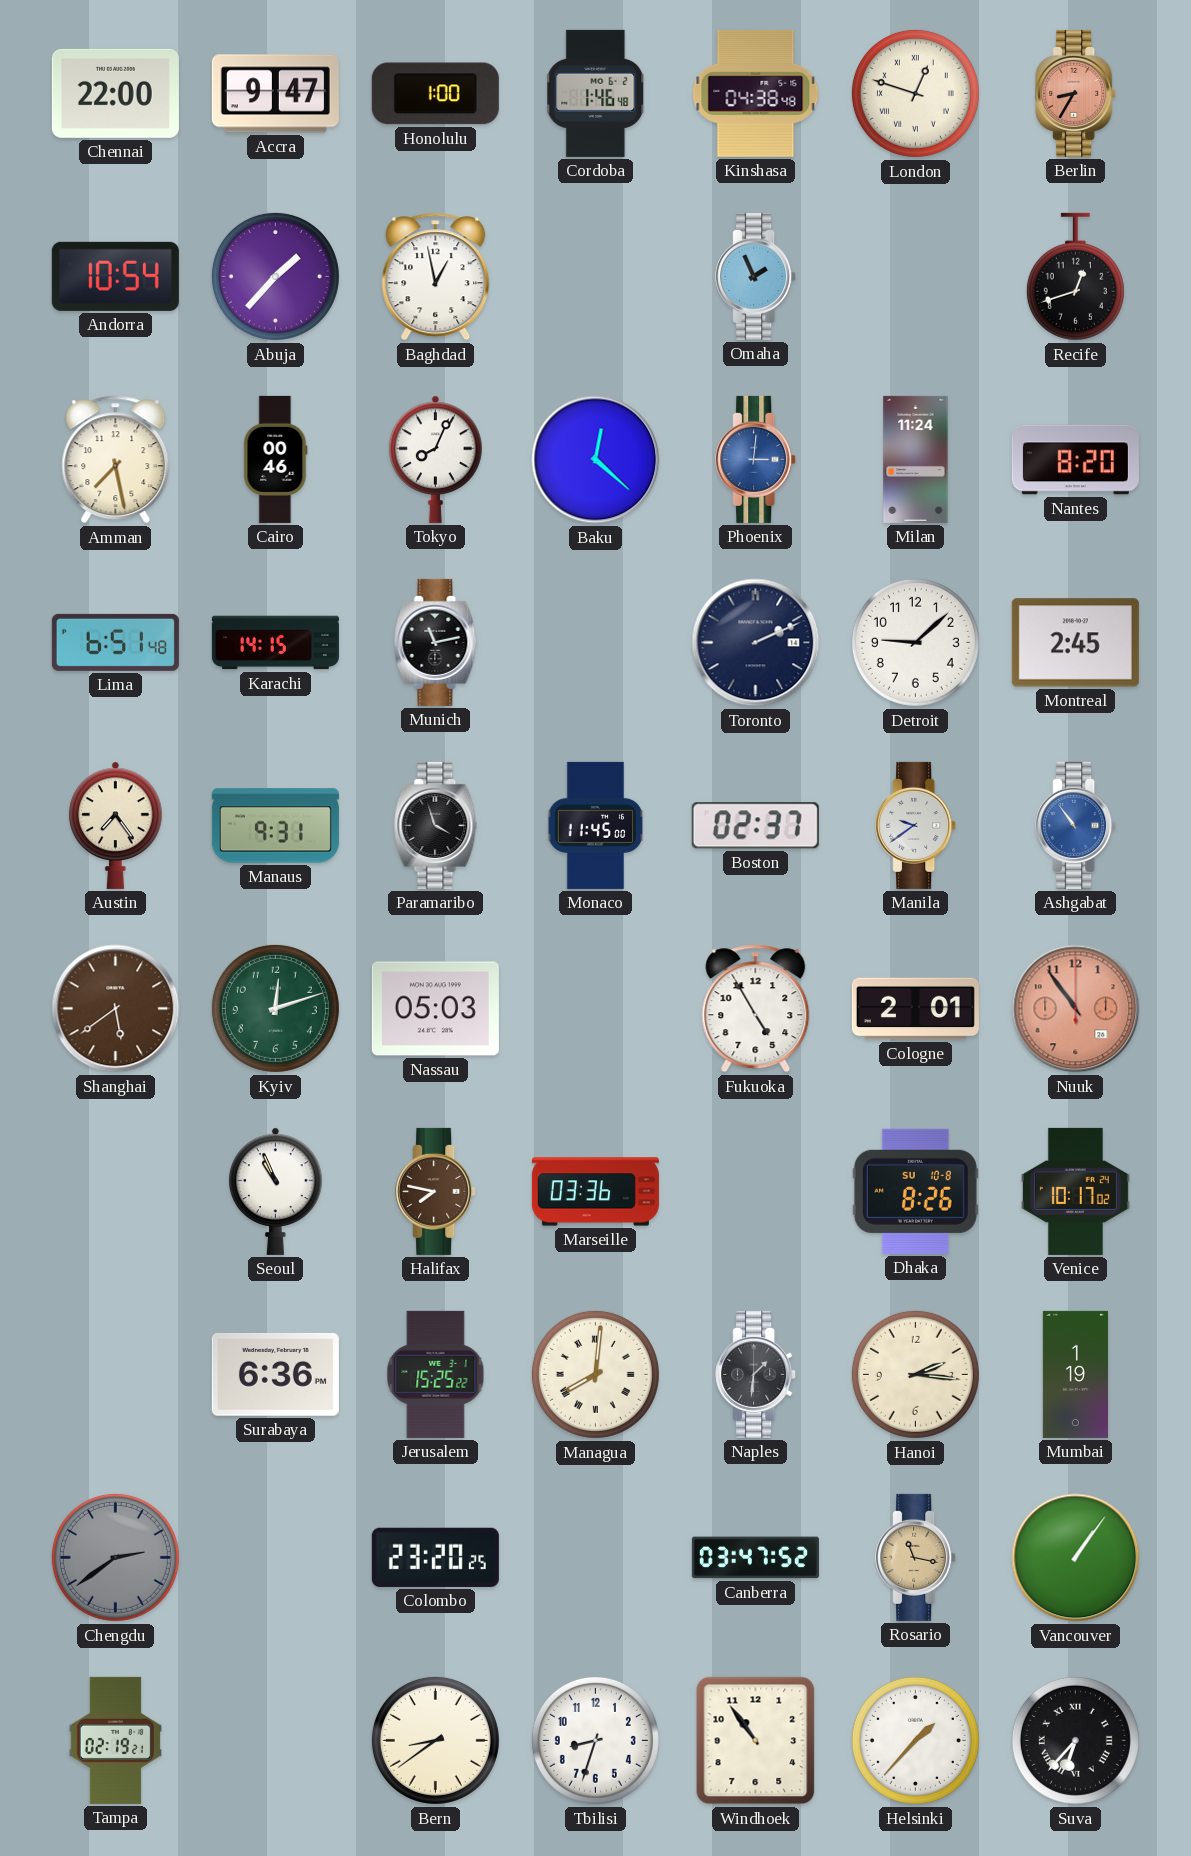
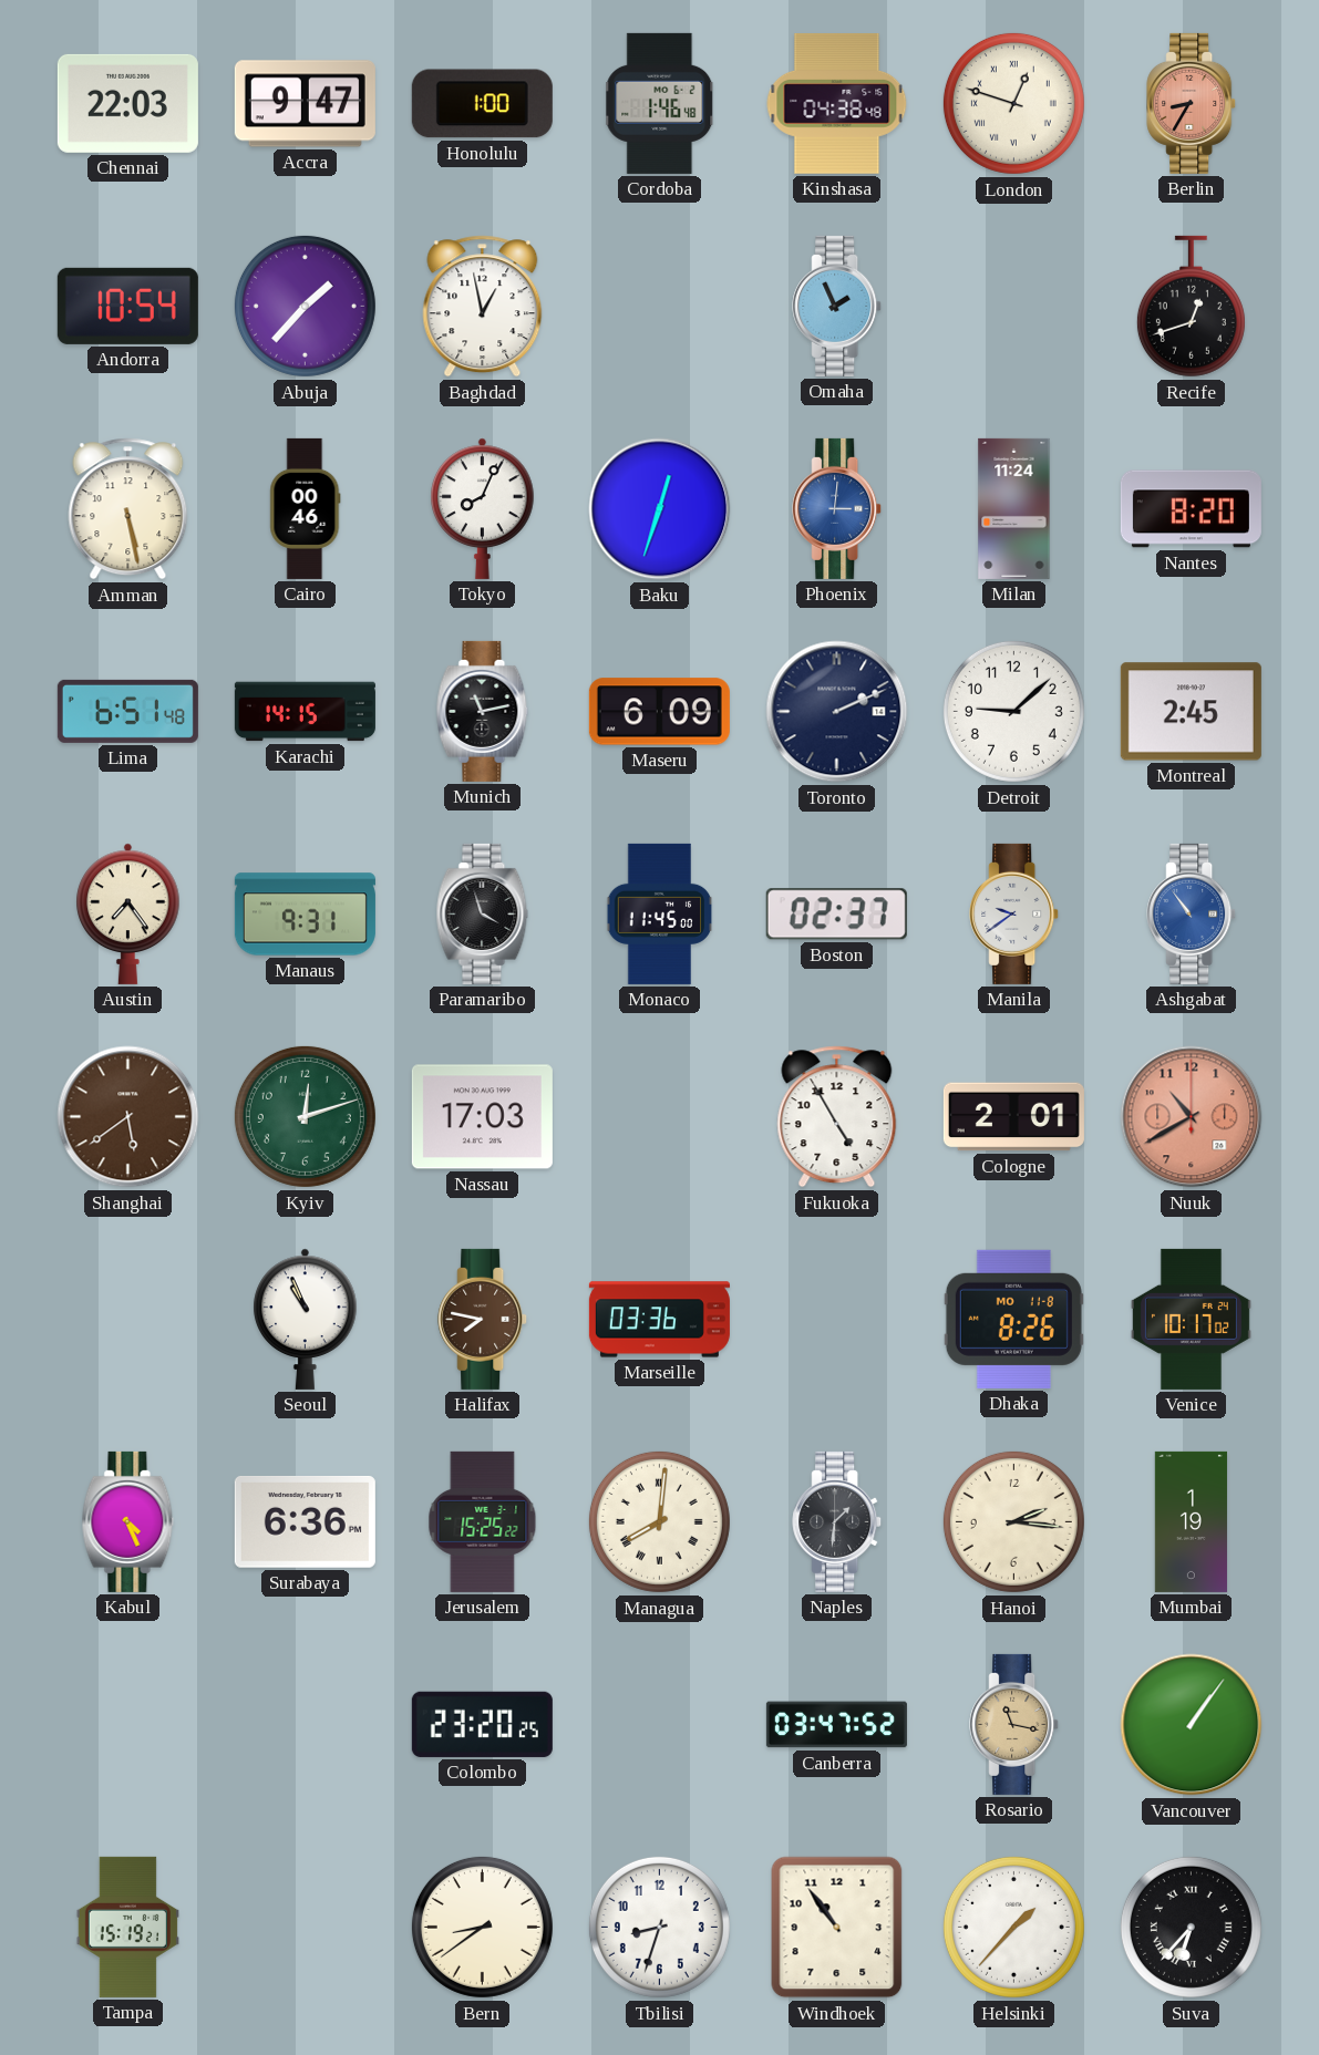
Chennai: 22:00 -> 22:03
Amman: 7:28 -> 5:28
Baku: 12:22 -> 12:33
Maseru: none -> 6:09
Nassau: 05:03 -> 17:03
Nuuk: 10:54 -> 10:40
Dhaka date: SU 10-8 -> MO 11-8
Kabul: none -> 4:26
Chengdu: 2:39 -> none
Tampa: 02:19 -> 15:19
